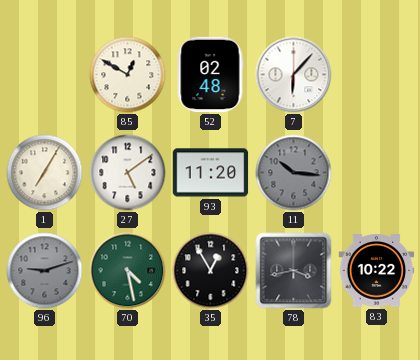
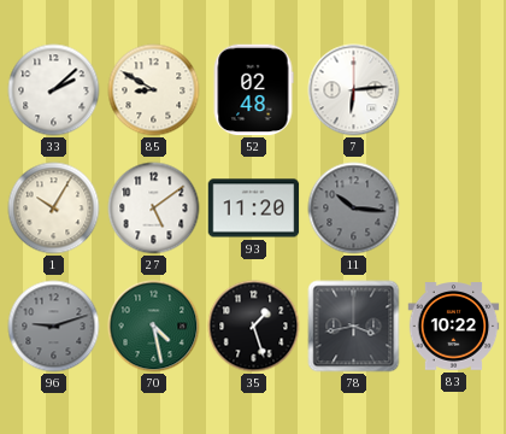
33: none -> 2:08
85: 12:50 -> 8:50
7: 6:07 -> 6:14
1: 7:05 -> 10:05
35: 12:55 -> 1:27
